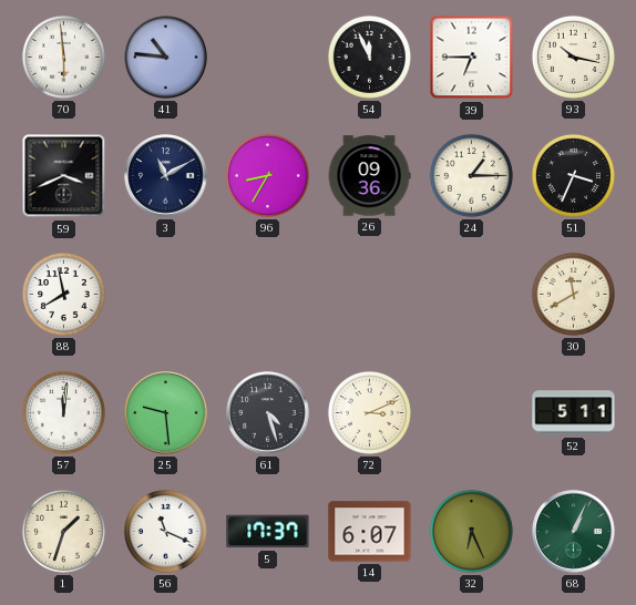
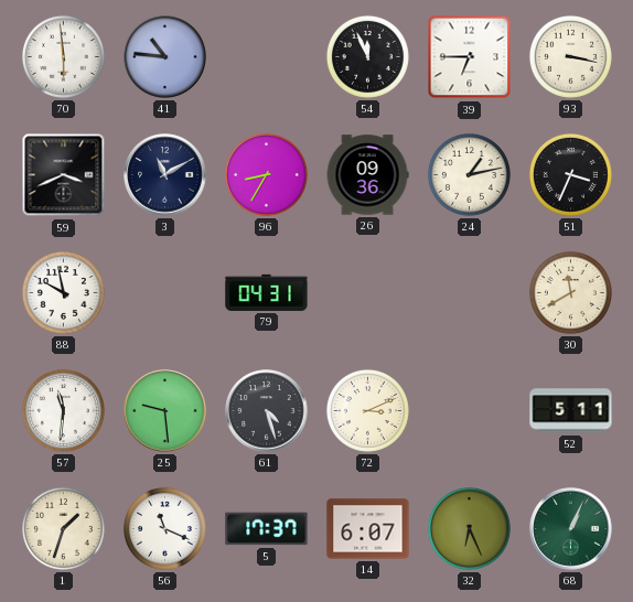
93: 10:17 -> 3:17
24: 1:15 -> 1:13
88: 7:58 -> 9:58
79: none -> 04:31
57: 12:01 -> 11:31
